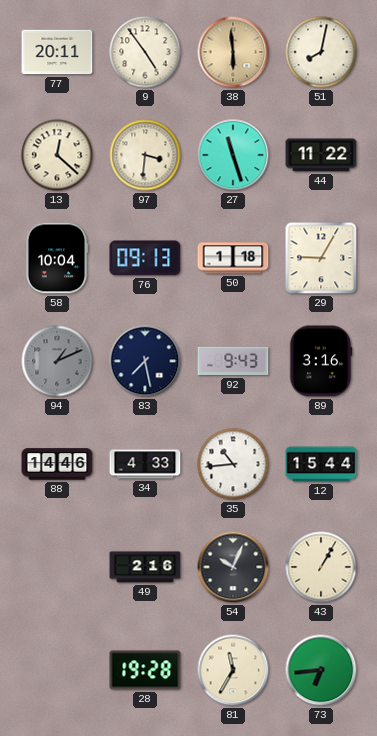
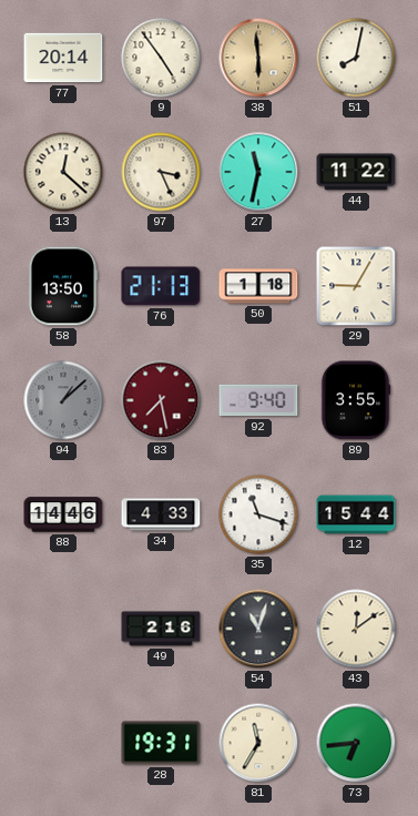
77: 20:11 -> 20:14
97: 3:31 -> 3:26
27: 11:27 -> 11:32
58: 10:04 -> 13:50
76: 09:13 -> 21:13
94: 1:11 -> 1:08
83 dial: navy -> burgundy
92: 9:43 -> 9:40
89: 3:16 -> 3:55
35: 10:44 -> 11:18
54: 10:04 -> 11:03
43: 1:05 -> 12:09
28: 19:28 -> 19:31
